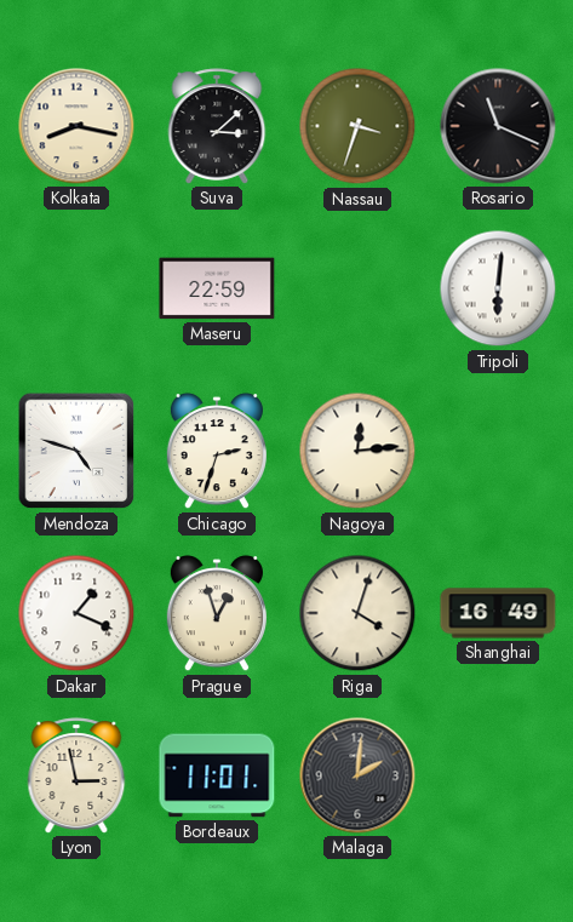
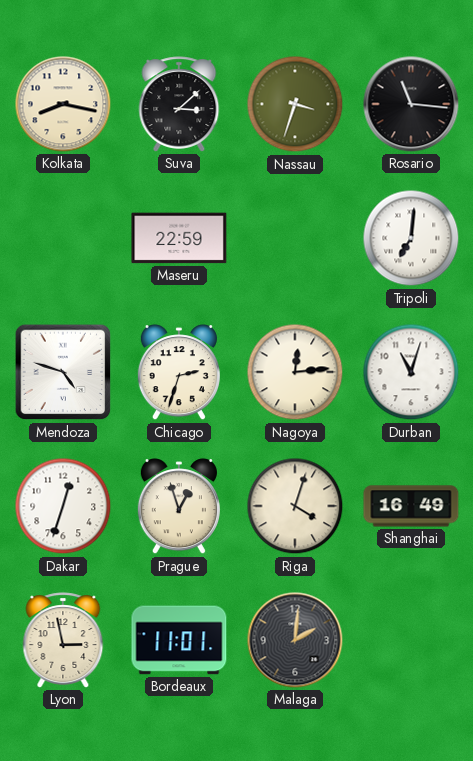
Rosario: 11:19 -> 11:16
Tripoli: 6:01 -> 7:01
Durban: none -> 11:03
Dakar: 1:19 -> 12:33
